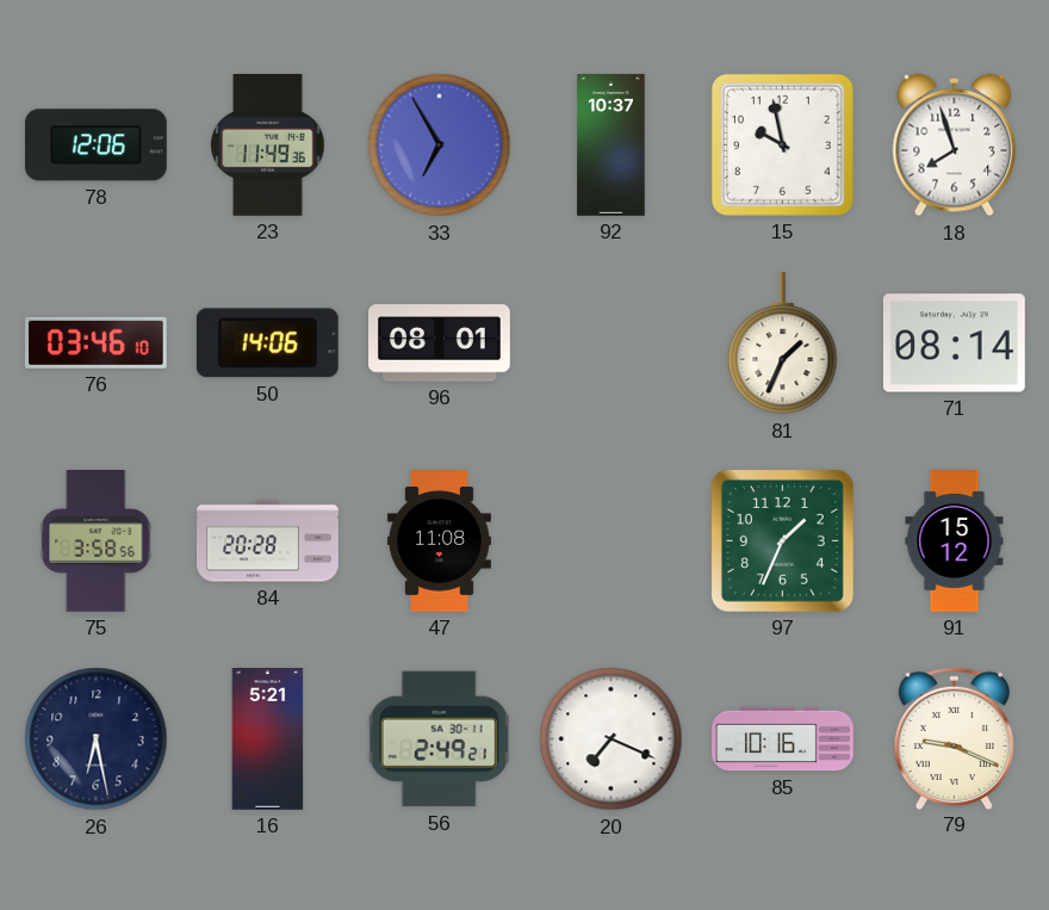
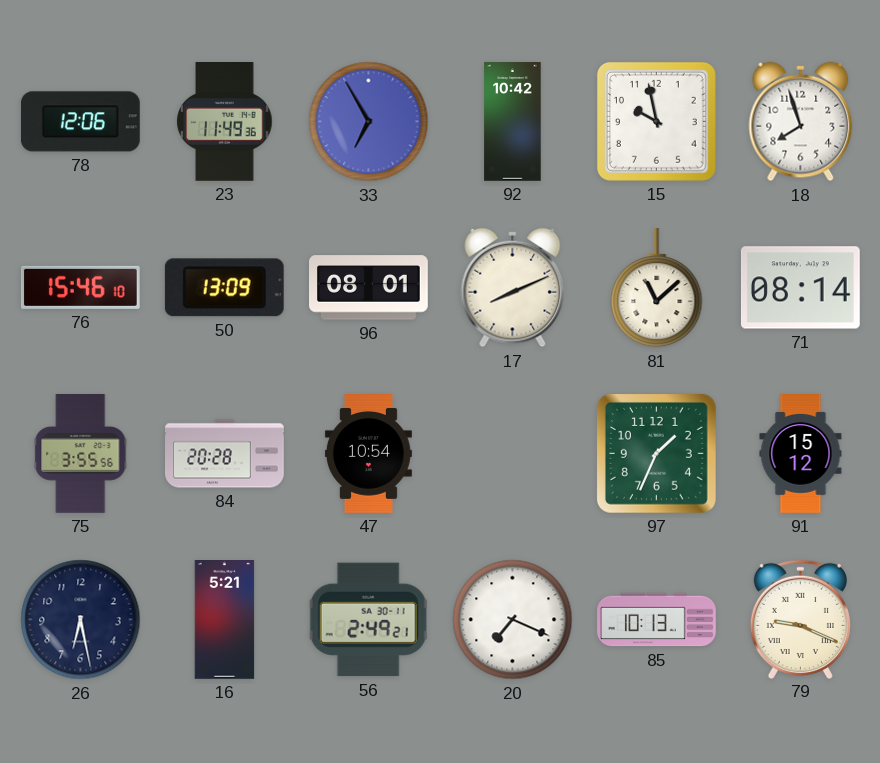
92: 10:37 -> 10:42
76: 03:46 -> 15:46
50: 14:06 -> 13:09
17: none -> 8:11
81: 1:34 -> 11:08
75: 3:58 -> 3:55
47: 11:08 -> 10:54
85: 10:16 -> 10:13
